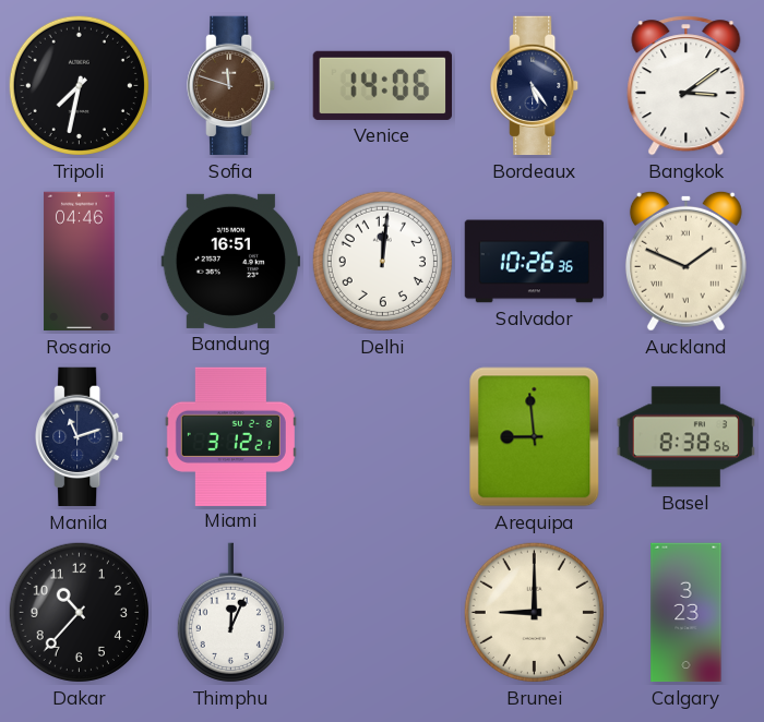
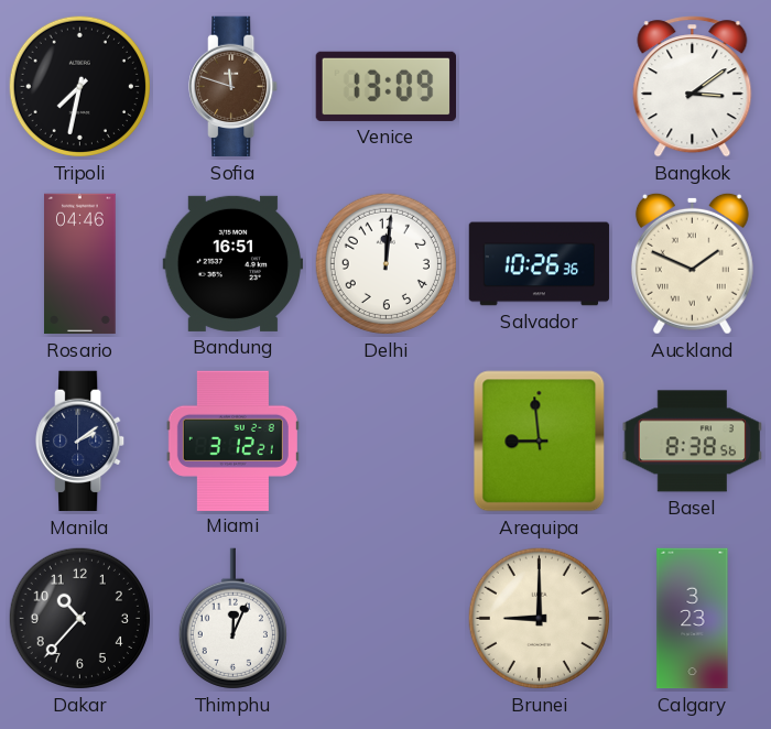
Venice: 14:06 -> 13:09
Bordeaux: 5:24 -> none
Manila: 11:12 -> 2:09
